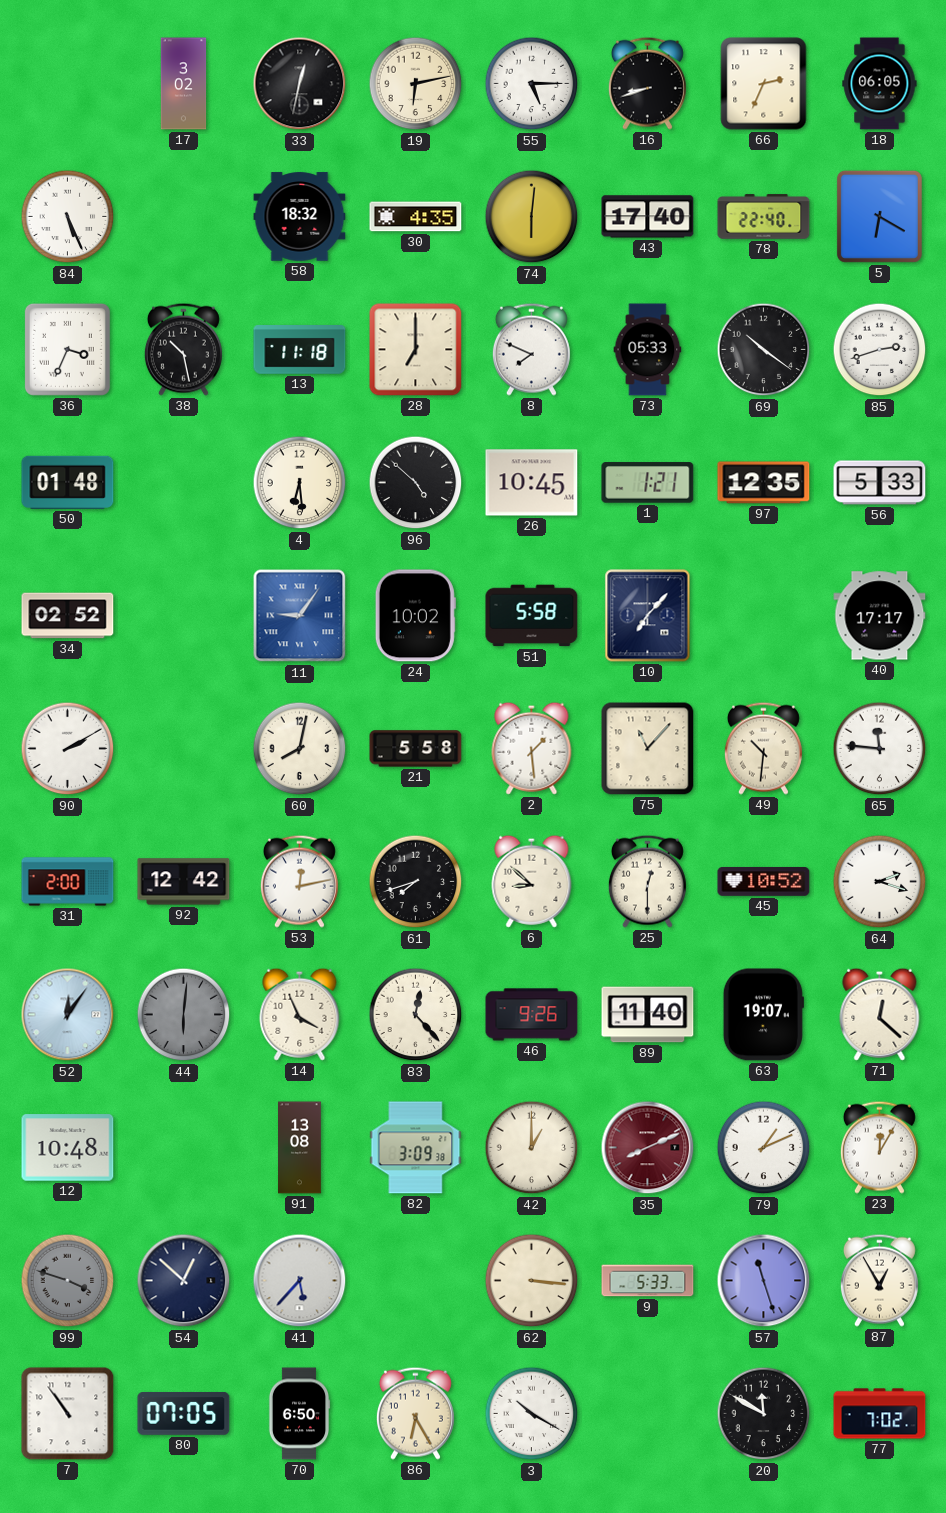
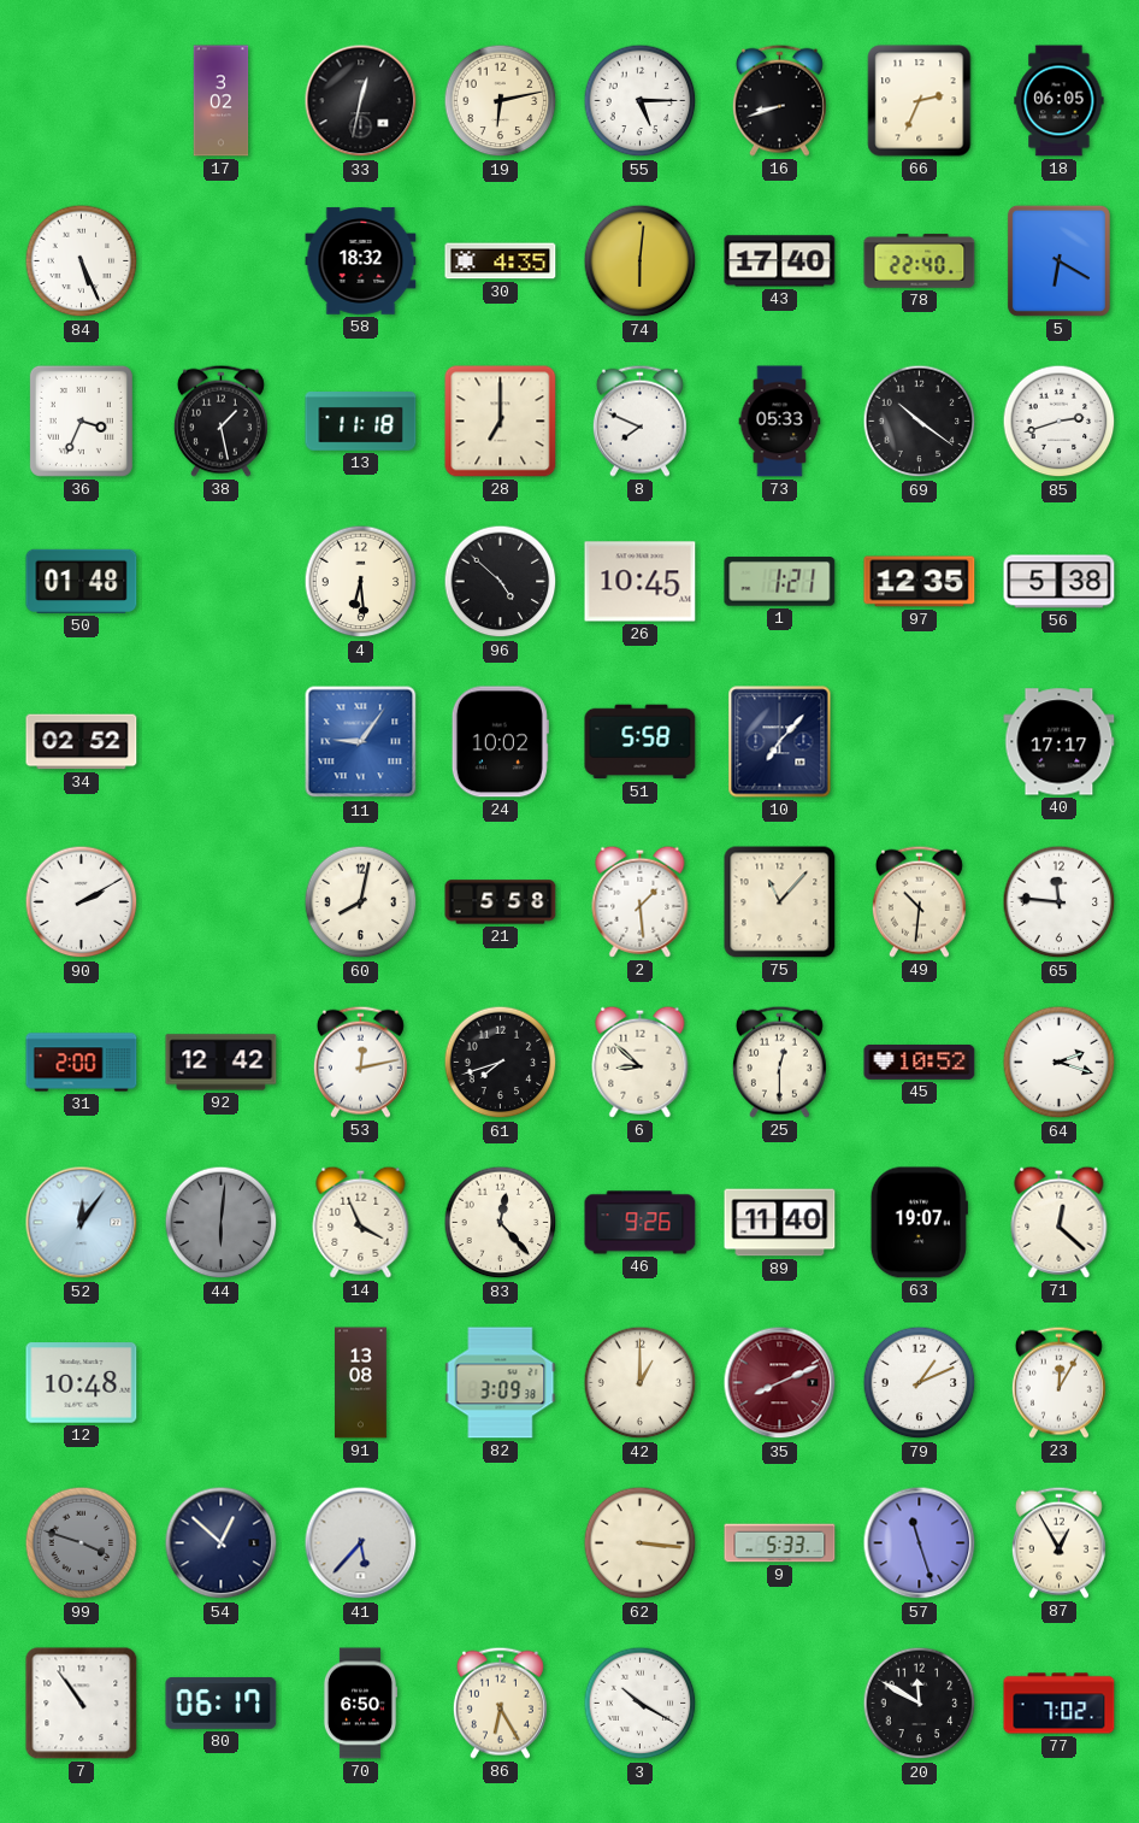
38: 10:28 -> 1:28
56: 5:33 -> 5:38
80: 07:05 -> 06:17
